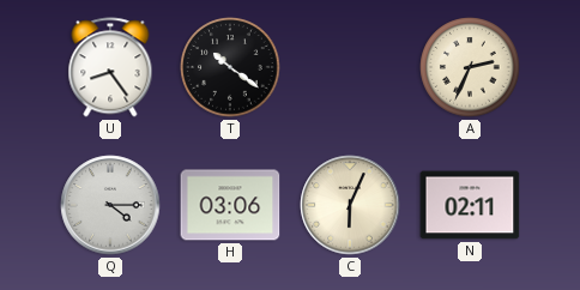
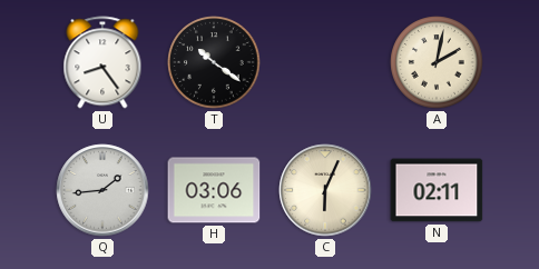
A: 2:34 -> 2:02
Q: 4:15 -> 1:44
